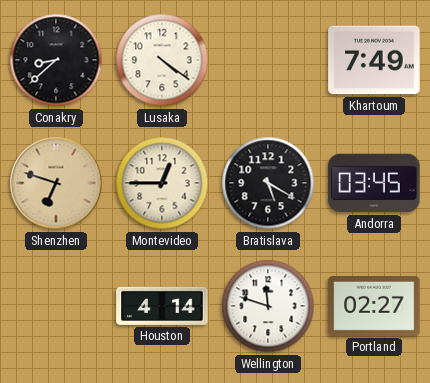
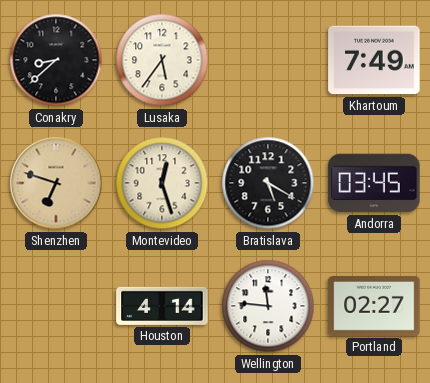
Lusaka: 4:21 -> 5:36
Montevideo: 12:45 -> 12:27
Wellington: 11:48 -> 11:46
